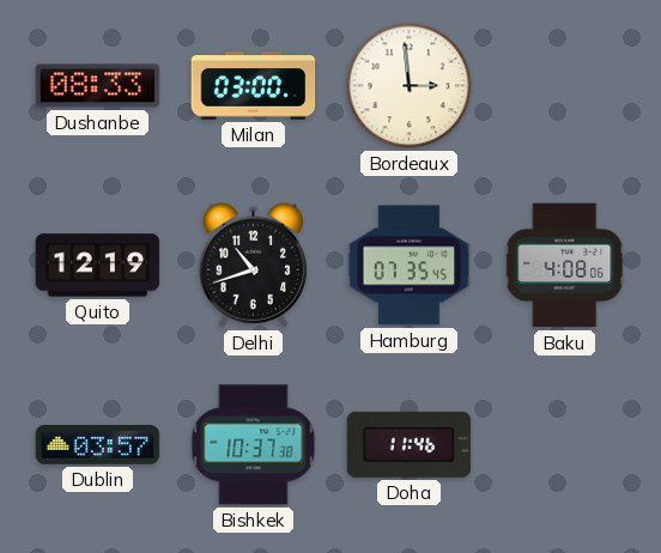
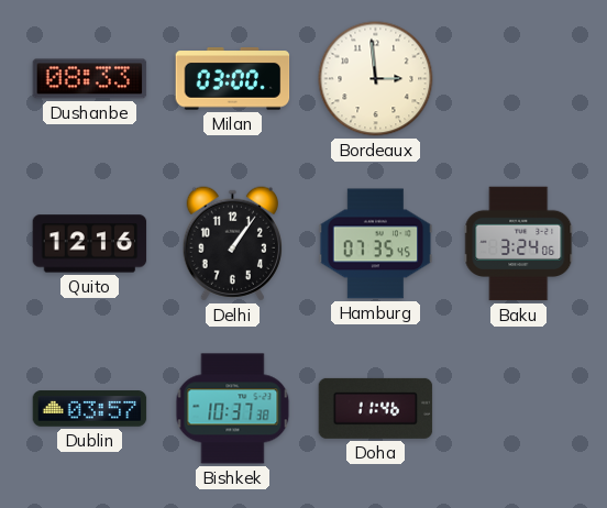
Quito: 12:19 -> 12:16
Delhi: 10:42 -> 1:06
Baku: 4:08 -> 3:24
